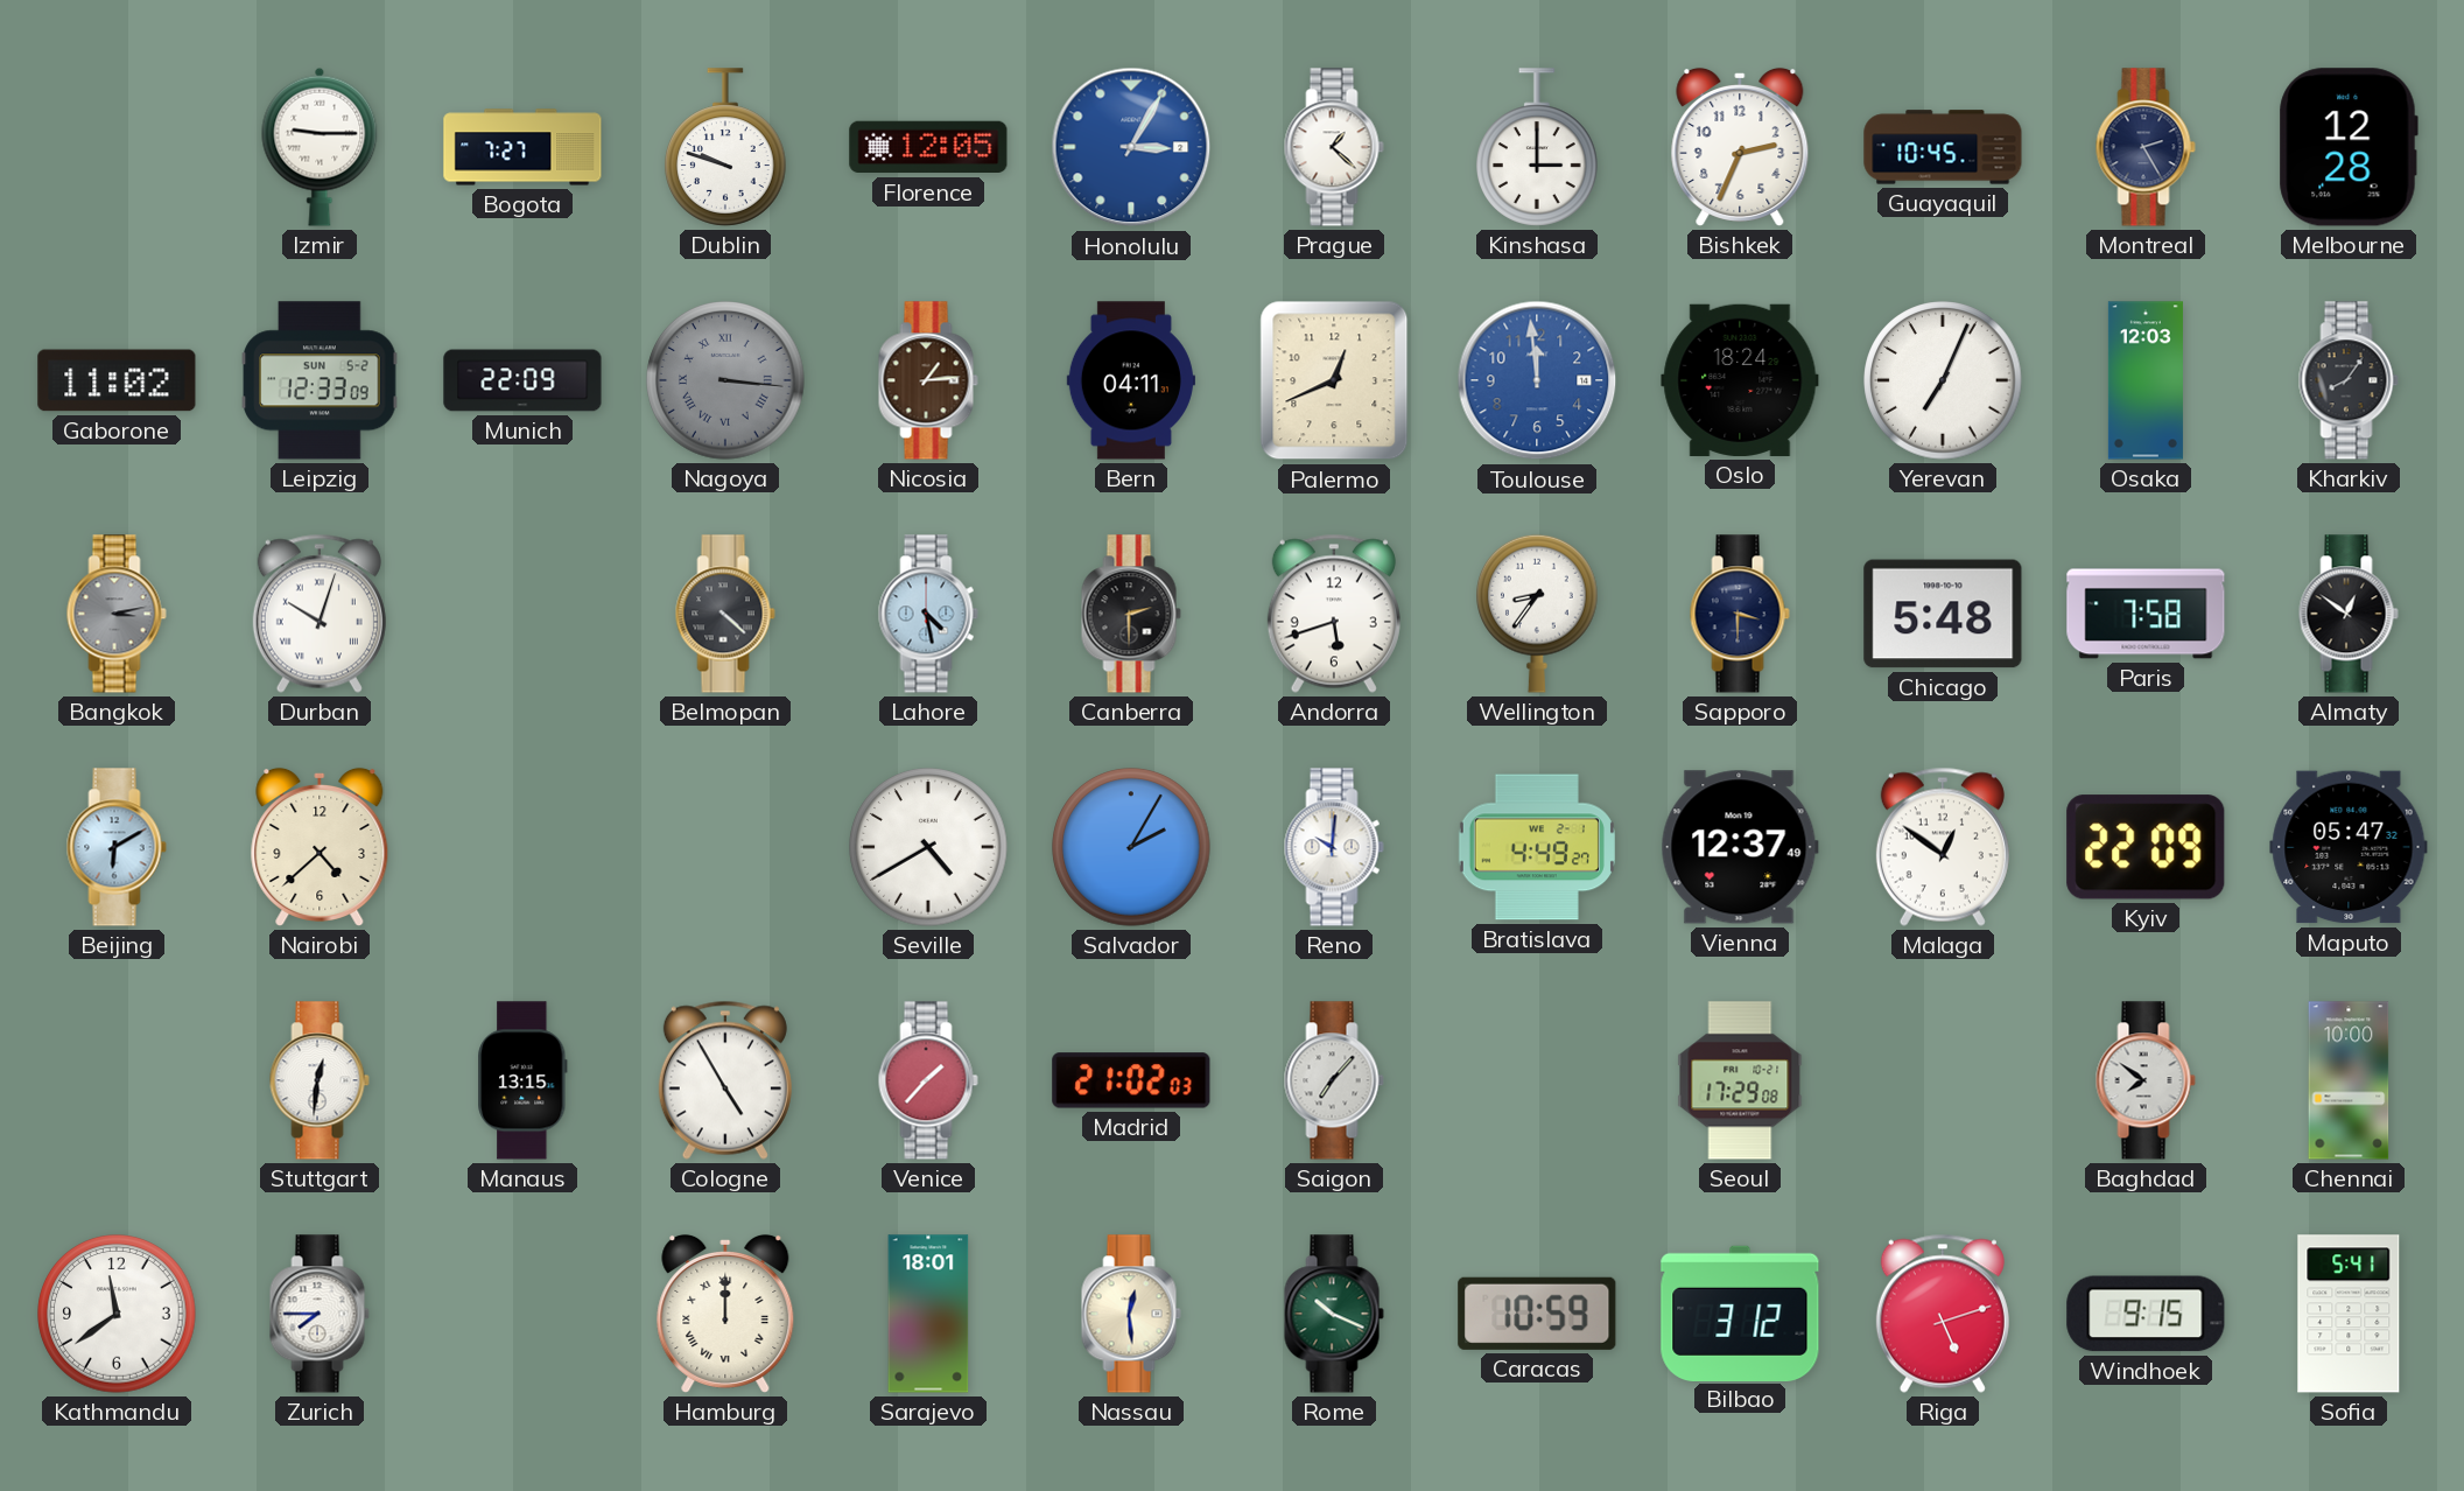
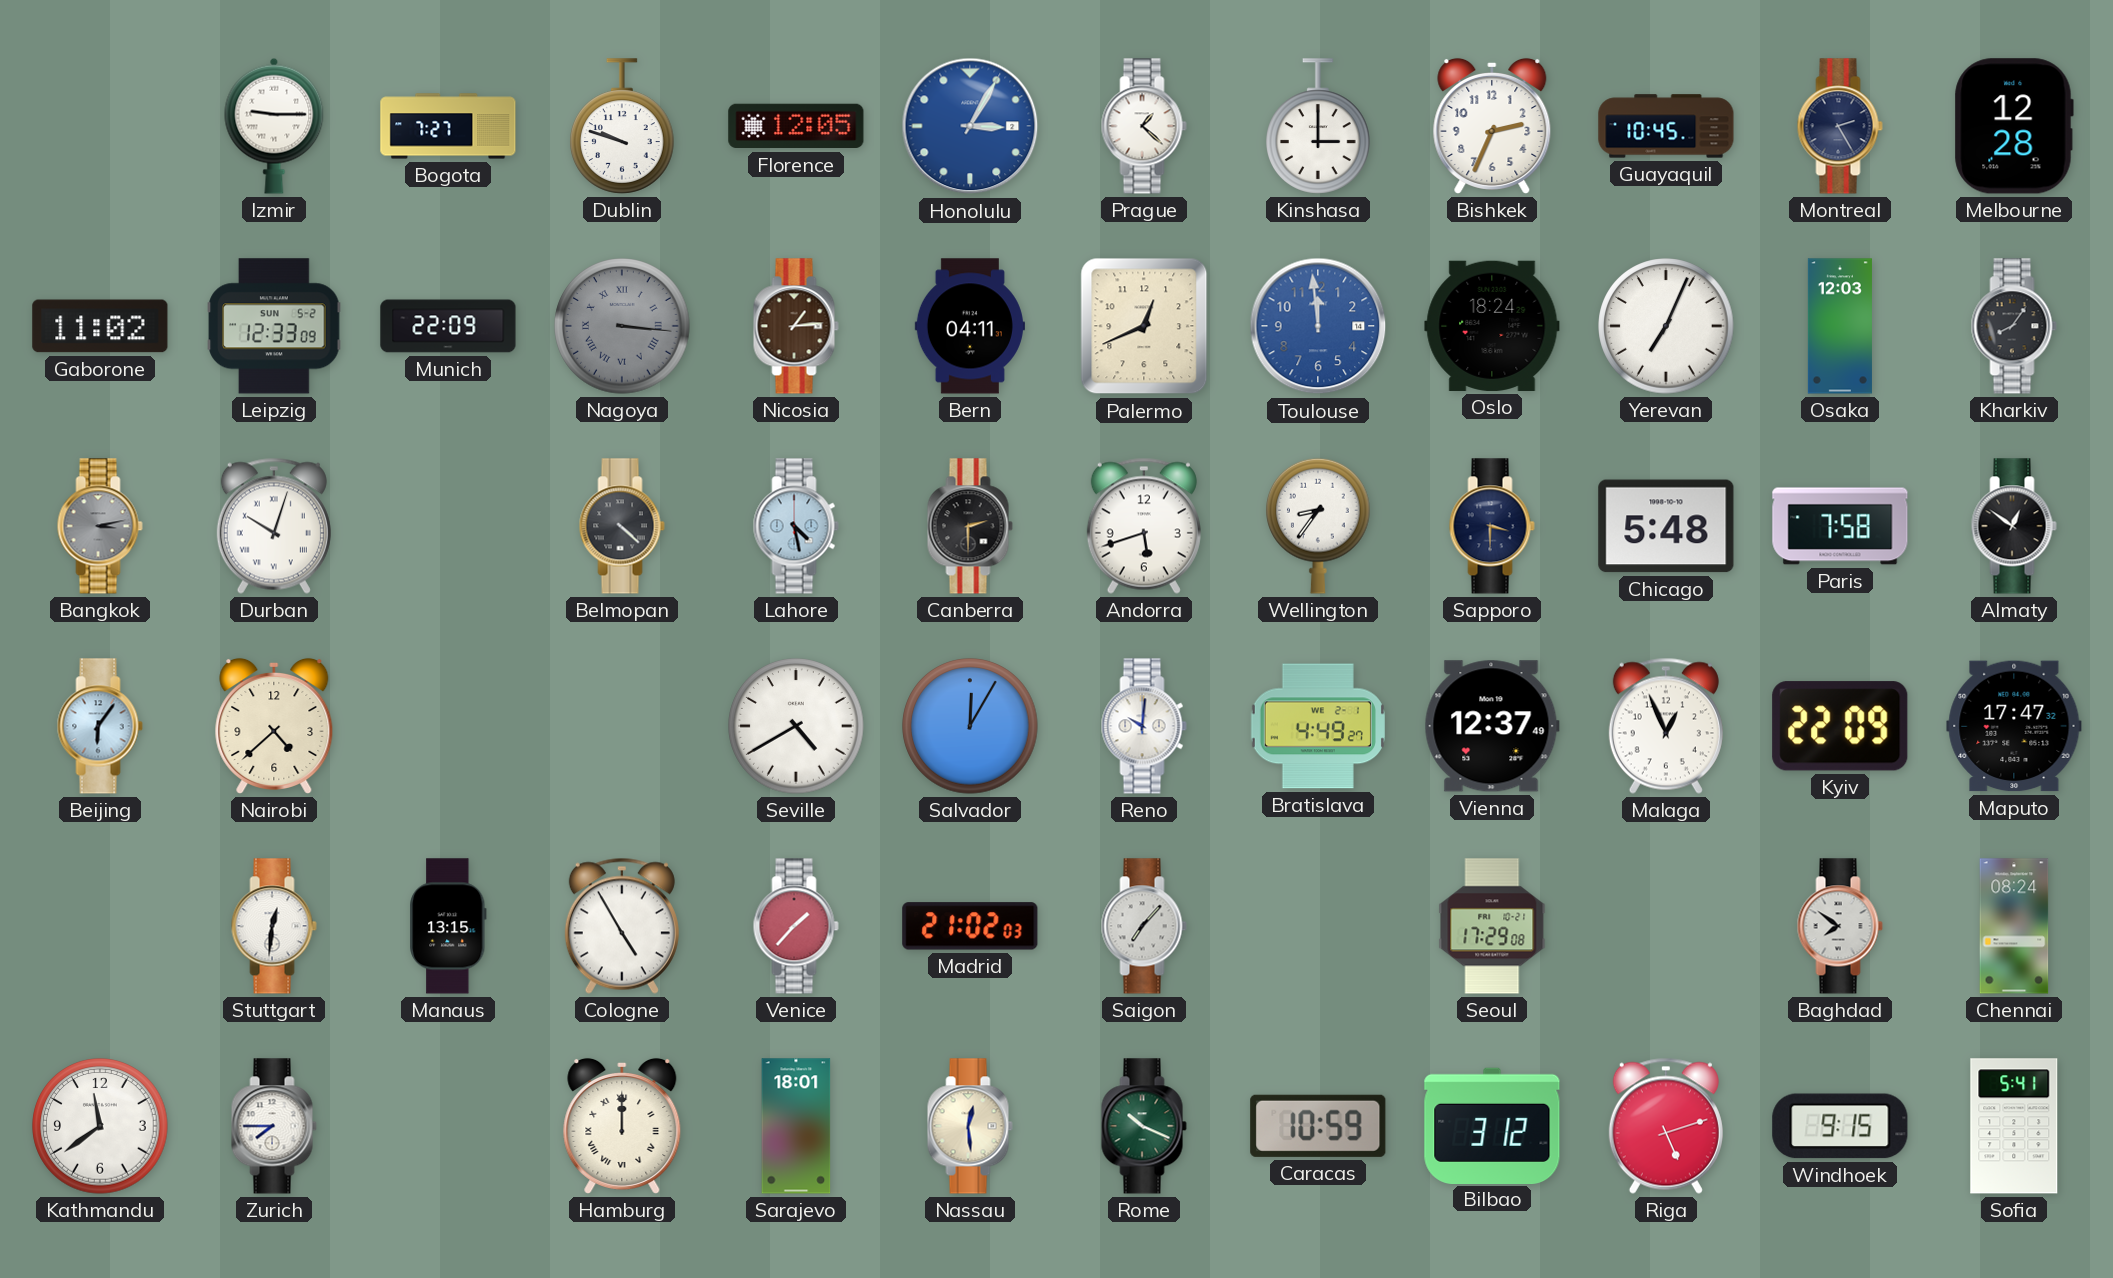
Beijing: 6:10 -> 6:06
Salvador: 2:05 -> 12:05
Malaga: 12:51 -> 12:56
Maputo: 05:47 -> 17:47
Chennai: 10:00 -> 08:24
